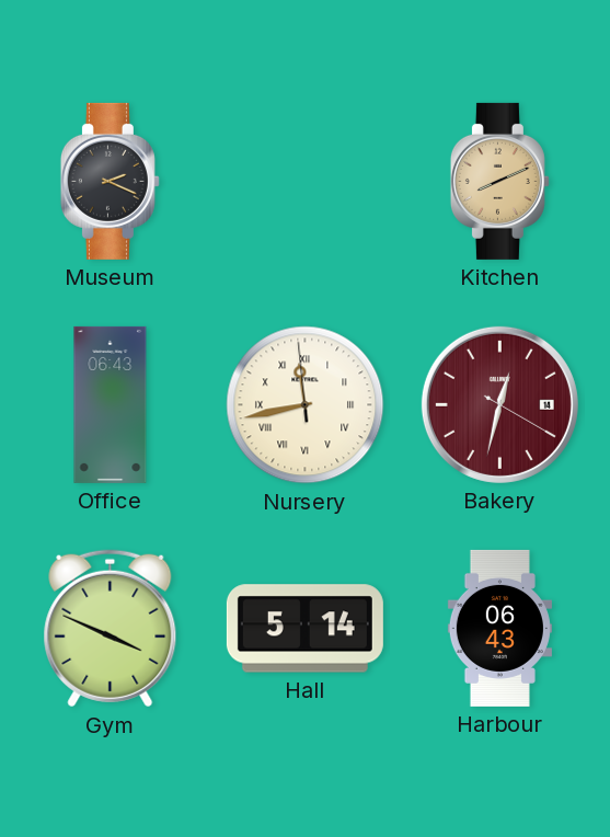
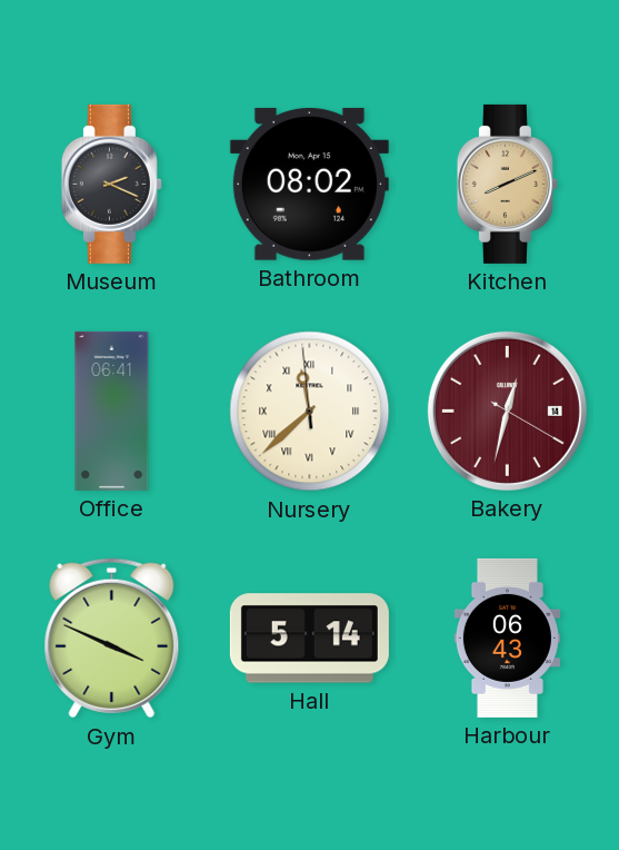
Bathroom: none -> 08:02
Office: 06:43 -> 06:41
Nursery: 11:42 -> 11:37
